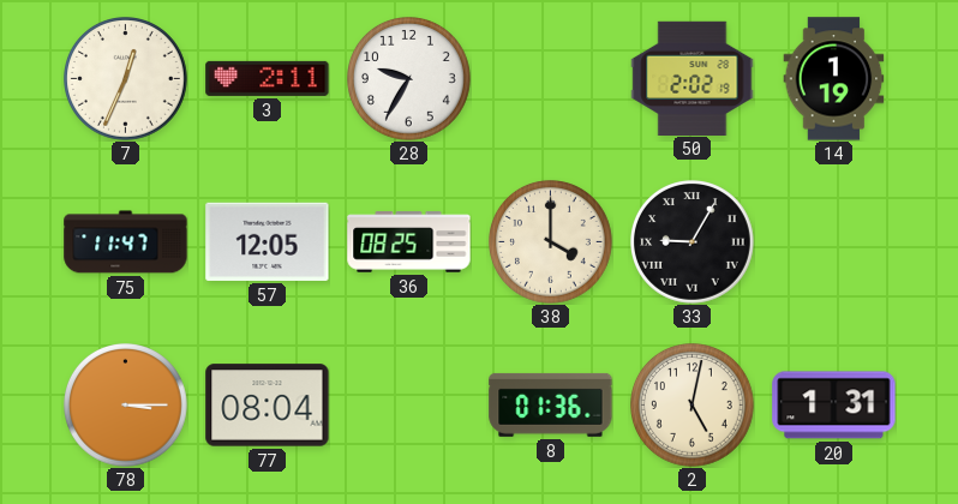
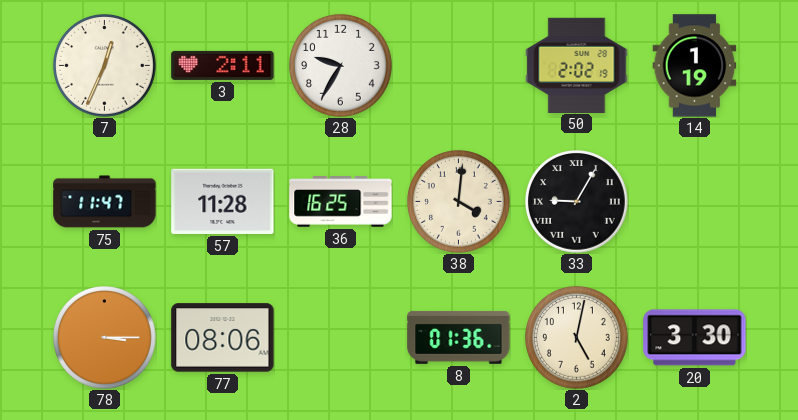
57: 12:05 -> 11:28
36: 08:25 -> 16:25
38: 4:00 -> 4:01
77: 08:04 -> 08:06
20: 1:31 -> 3:30
